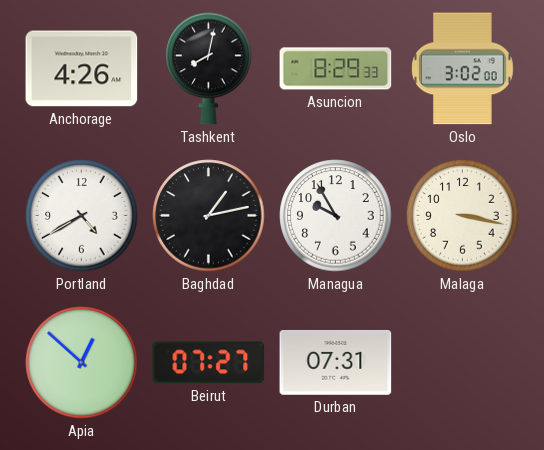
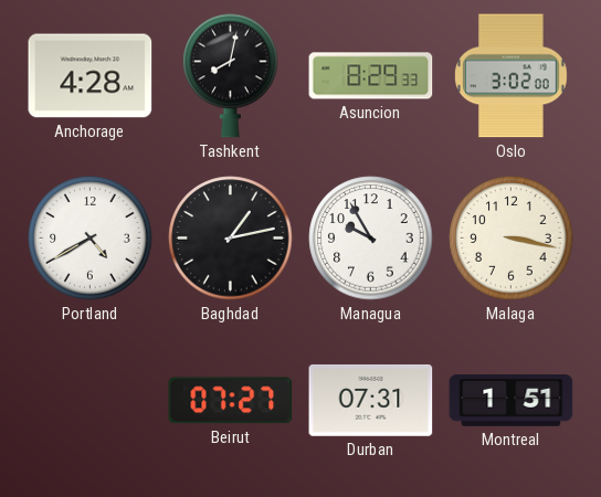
Anchorage: 4:26 -> 4:28
Apia: 12:52 -> none
Montreal: none -> 1:51
